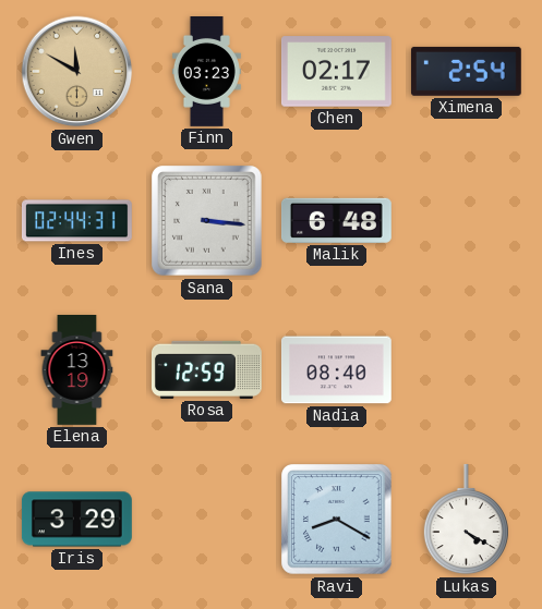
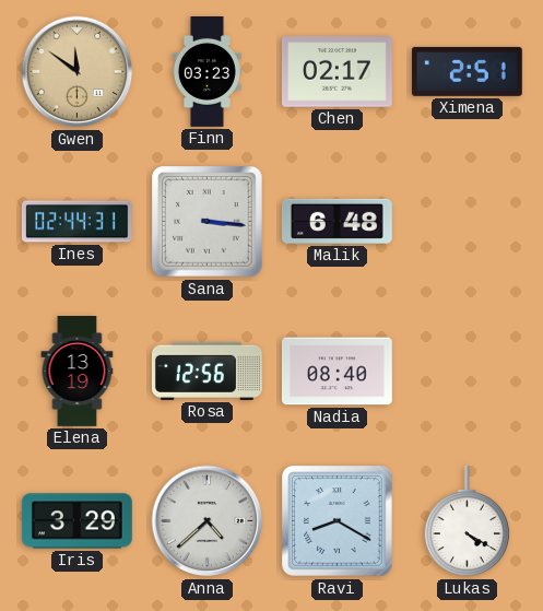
Gwen: 11:50 -> 11:51
Ximena: 2:54 -> 2:51
Rosa: 12:59 -> 12:56
Anna: none -> 4:38
